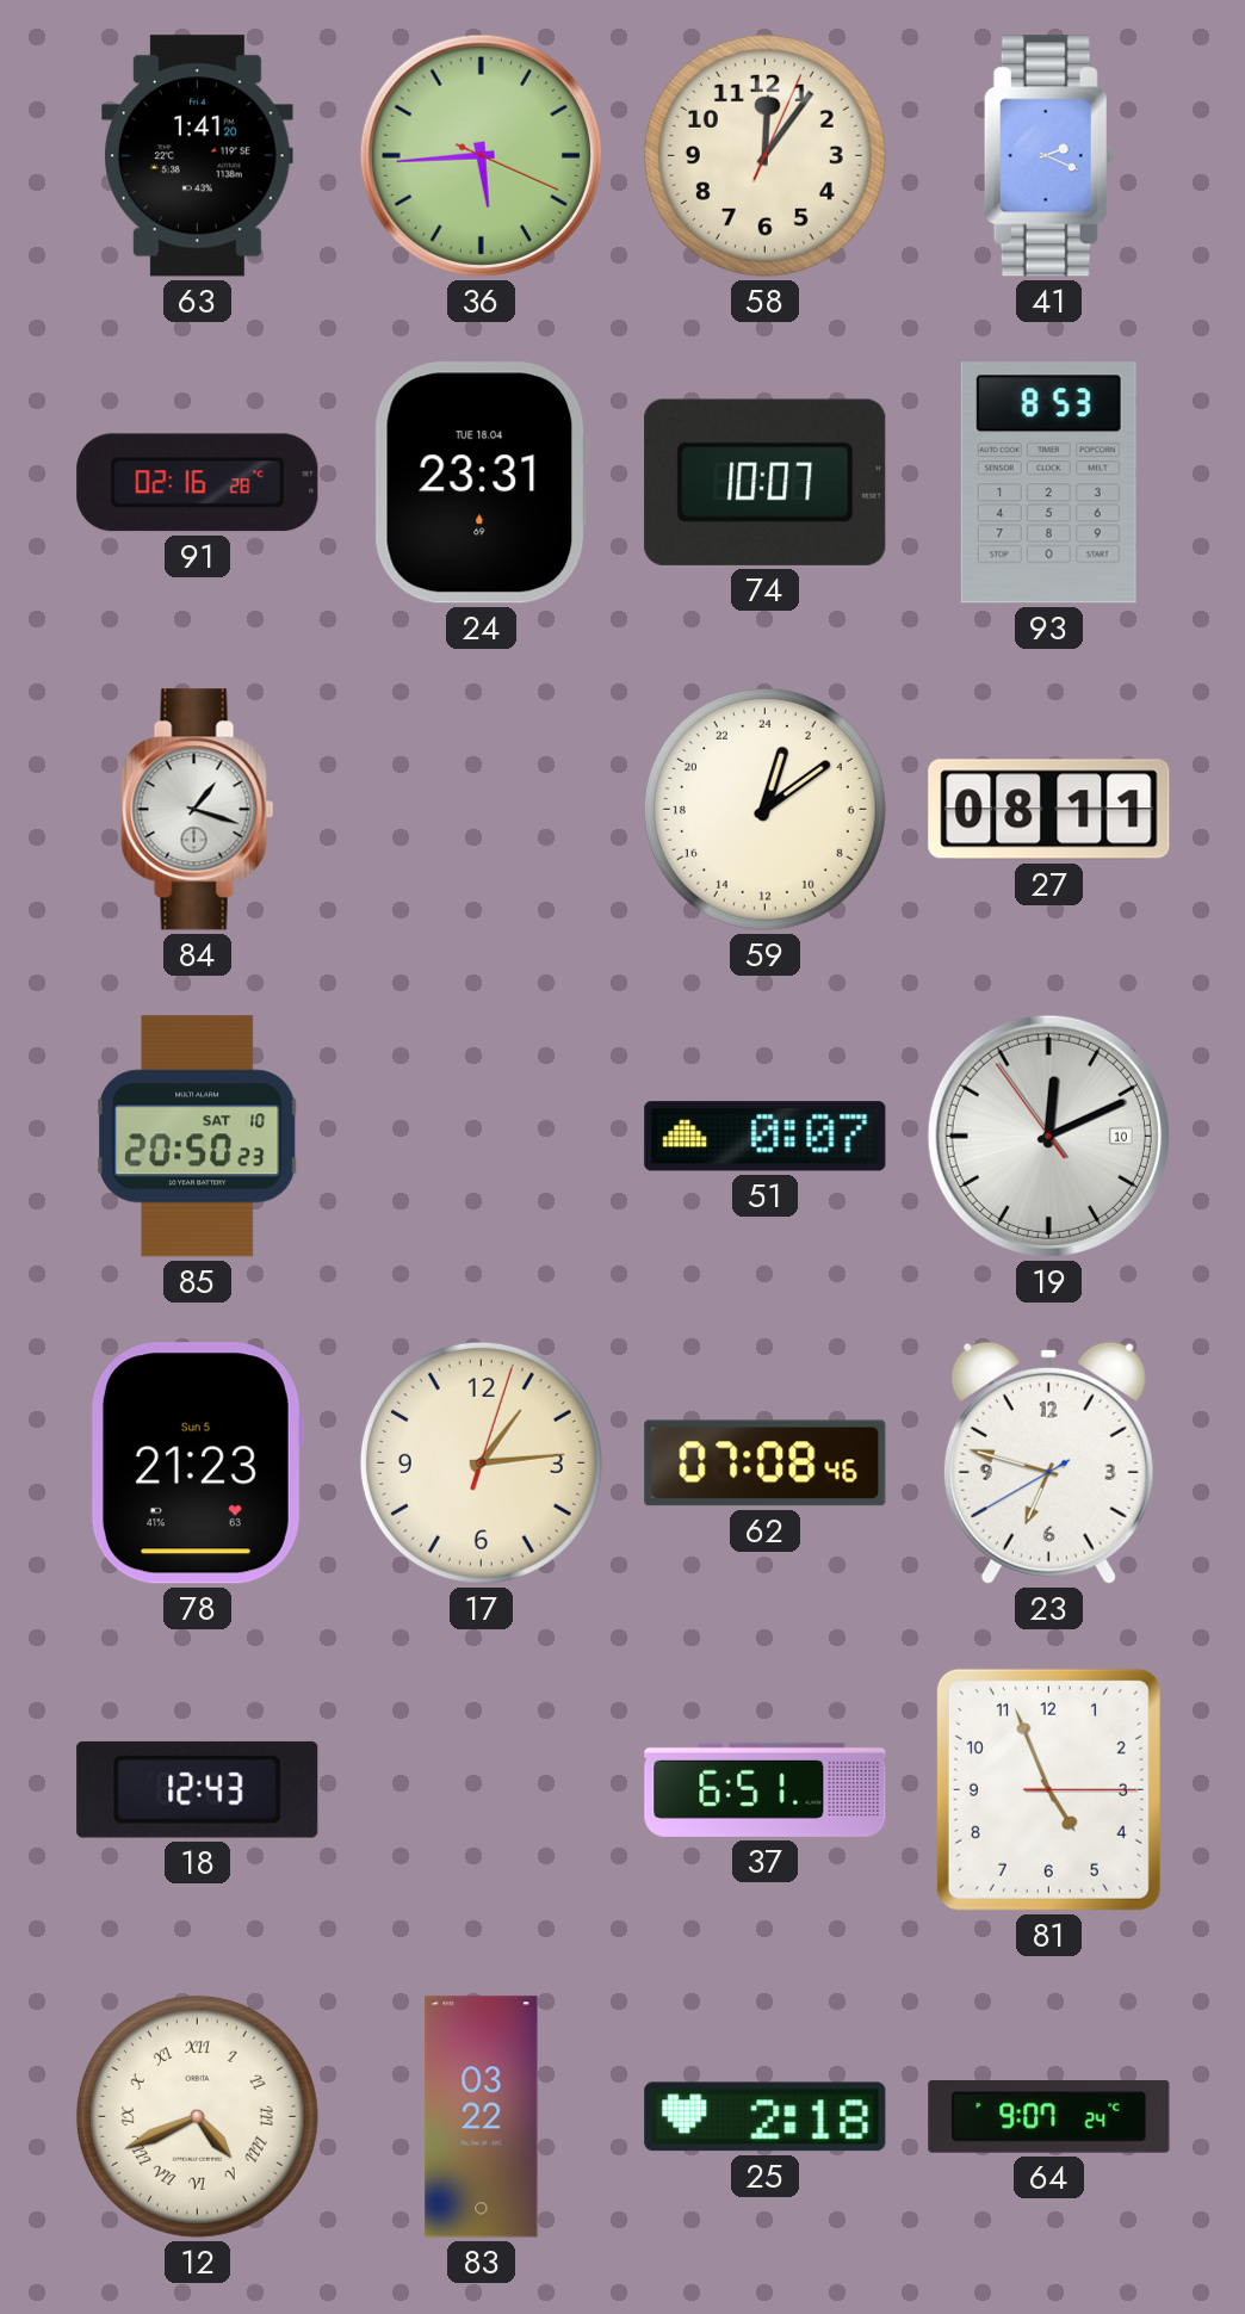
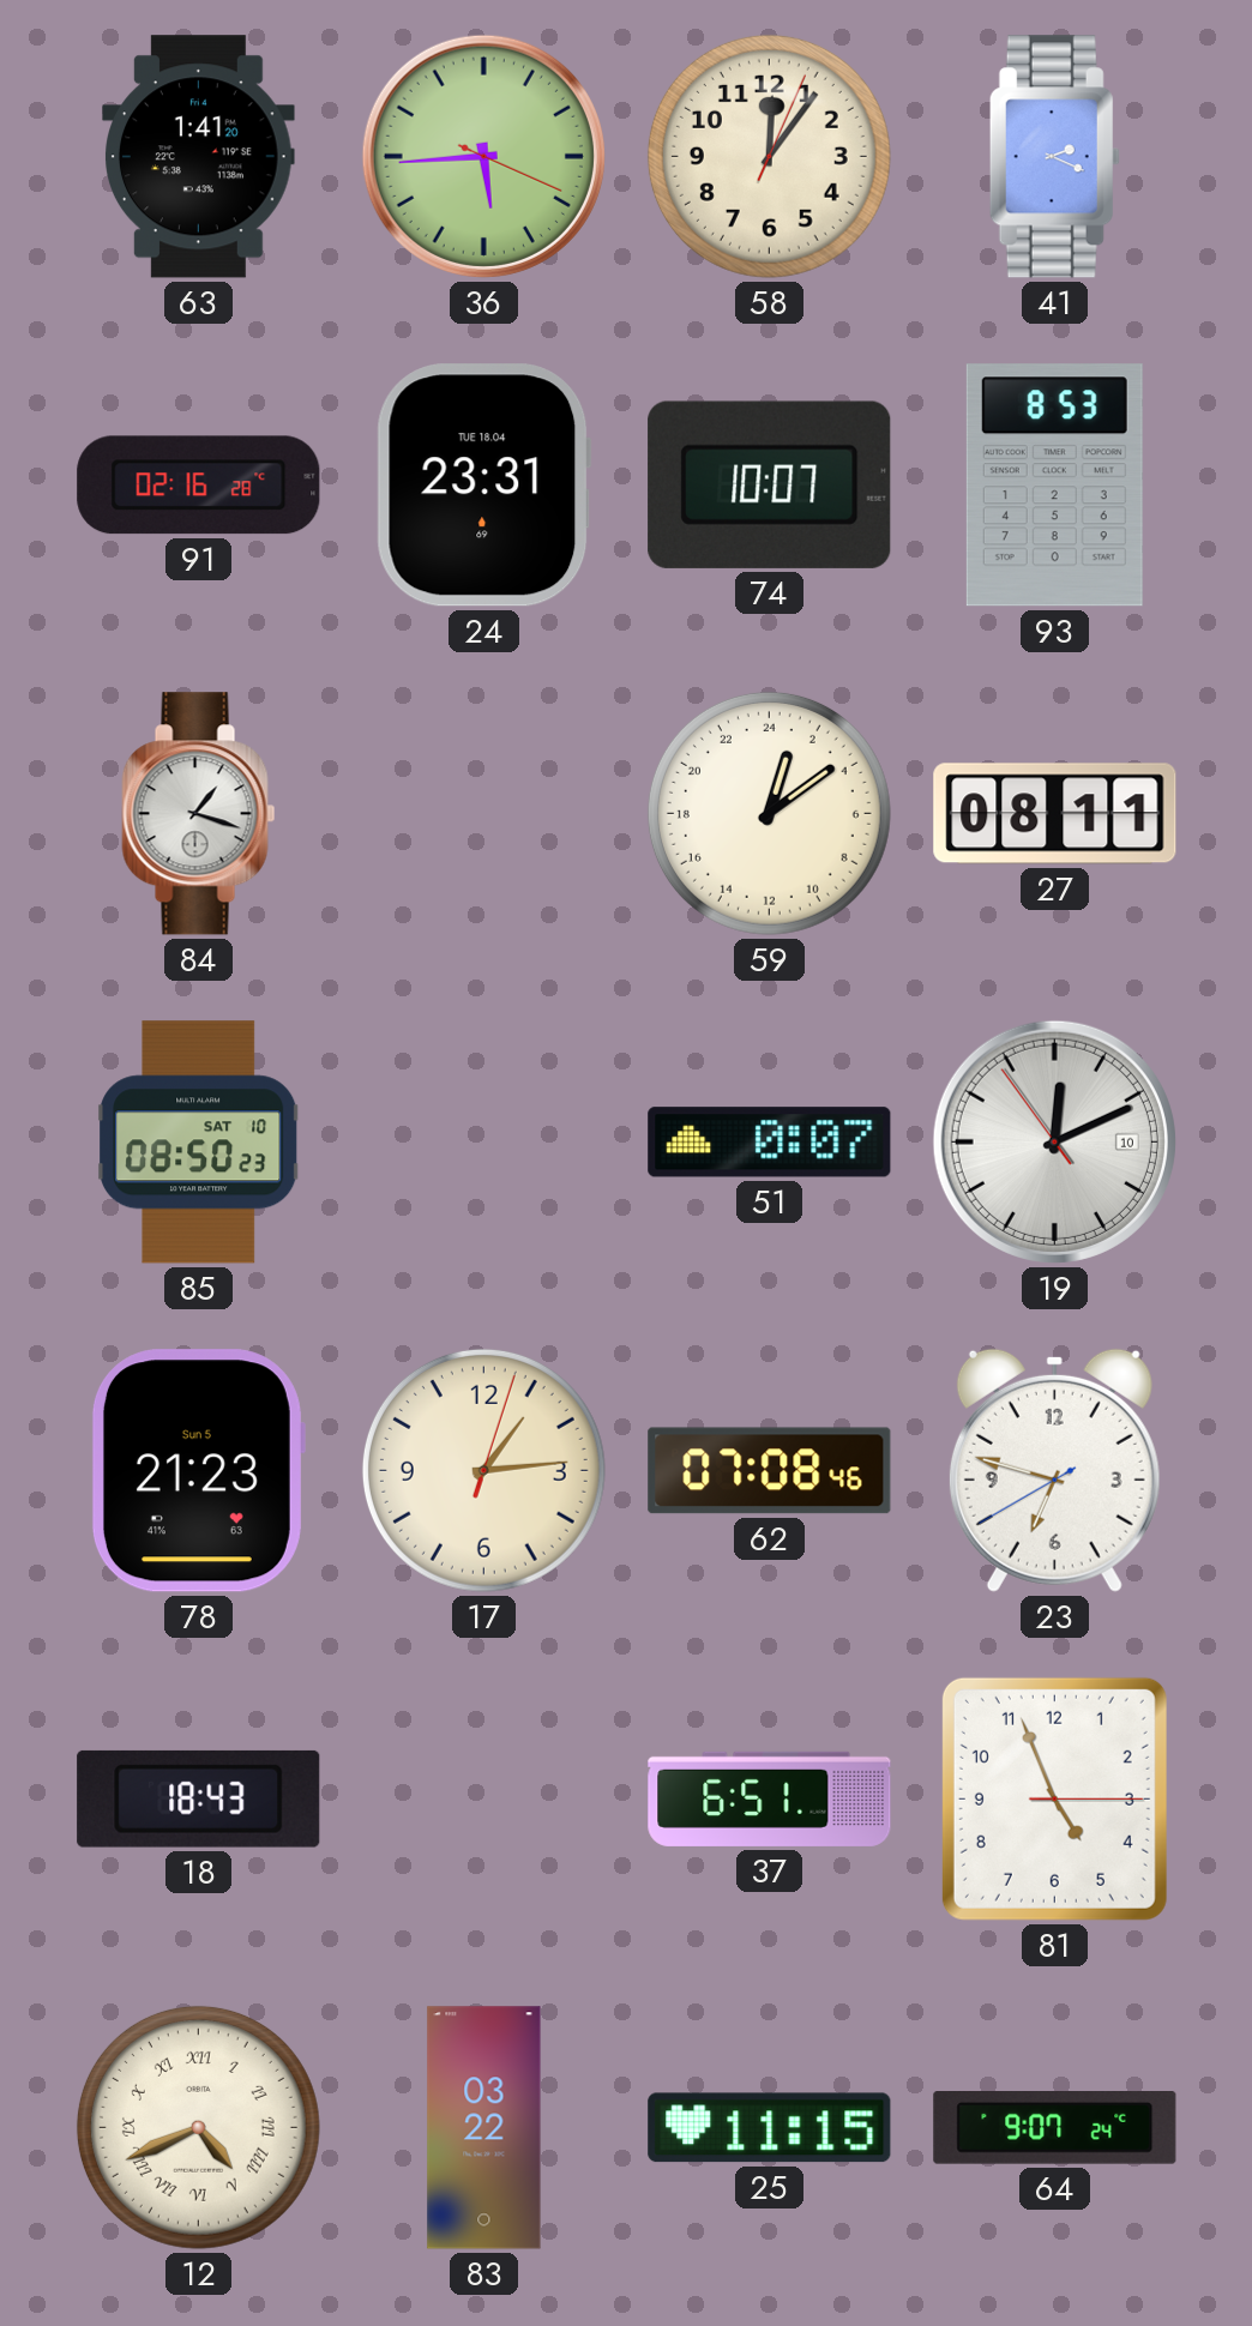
85: 20:50 -> 08:50
18: 12:43 -> 18:43
25: 2:18 -> 11:15
